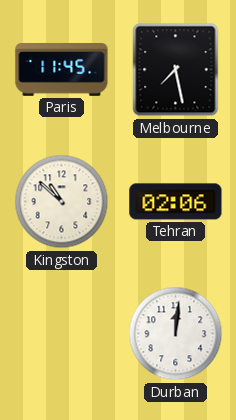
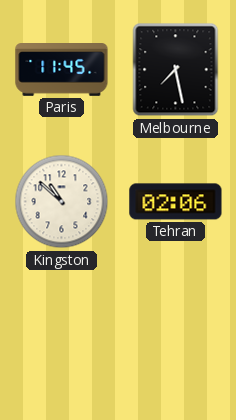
Durban: 12:01 -> none
